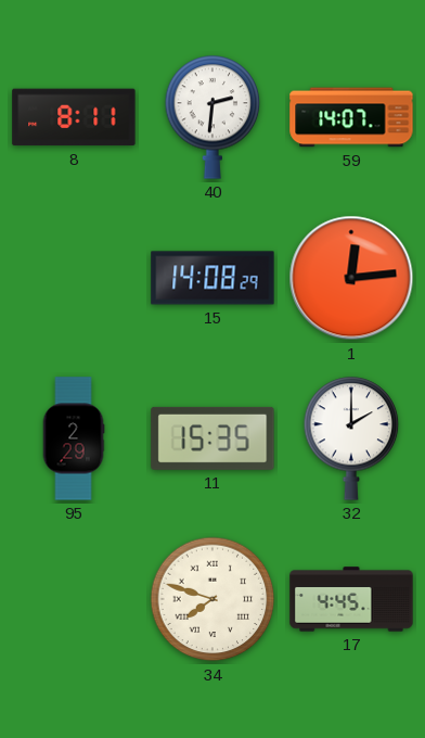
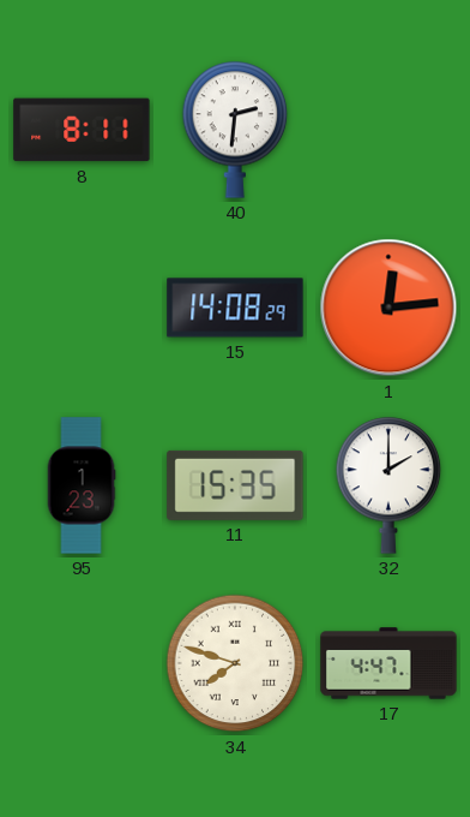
59: 14:07 -> none
95: 2:29 -> 1:23
17: 4:45 -> 4:47
